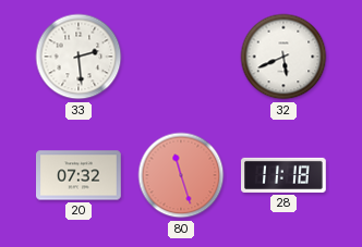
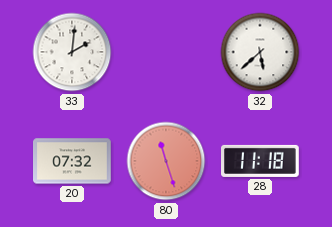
33: 2:29 -> 2:01
32: 5:41 -> 5:38
